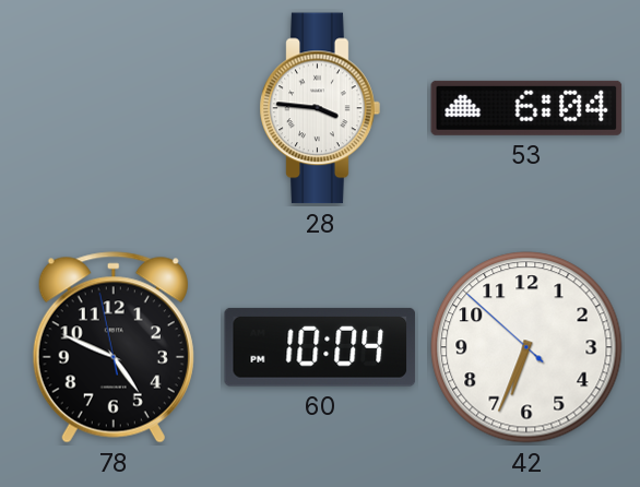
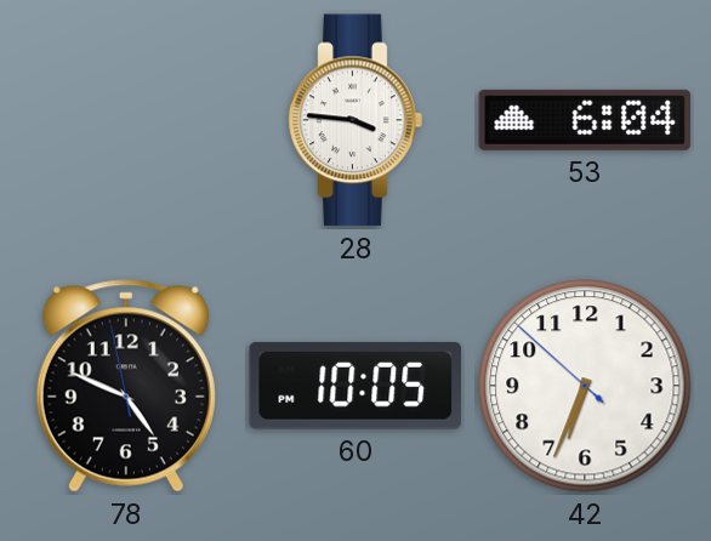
60: 10:04 -> 10:05
